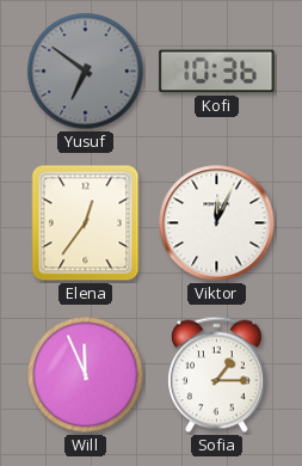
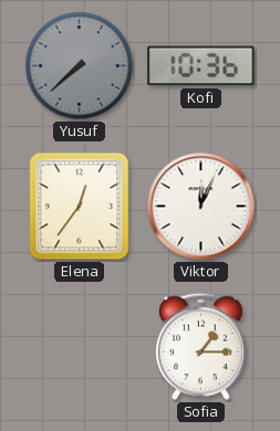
Yusuf: 6:51 -> 7:38
Will: 11:56 -> none
